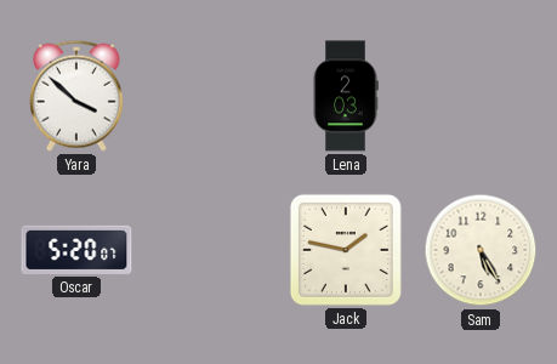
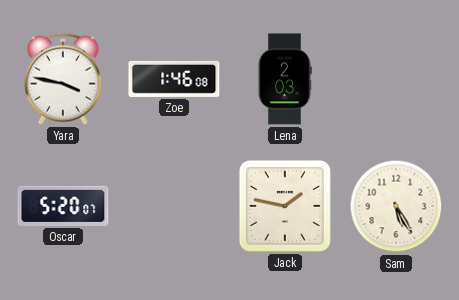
Yara: 3:52 -> 3:47
Zoe: none -> 1:46
